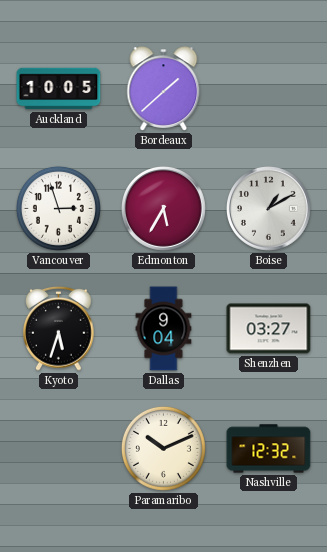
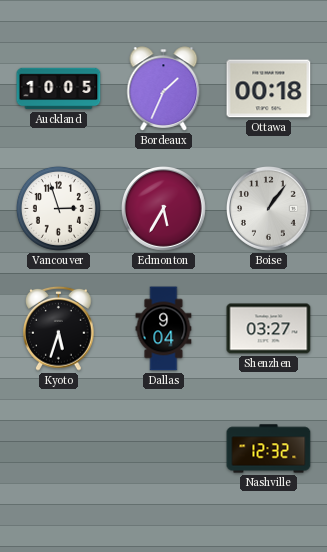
Bordeaux: 1:38 -> 1:34
Ottawa: none -> 00:18
Boise: 1:10 -> 1:06
Paramaribo: 10:11 -> none
